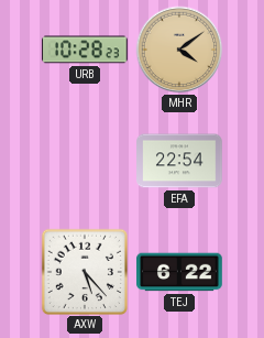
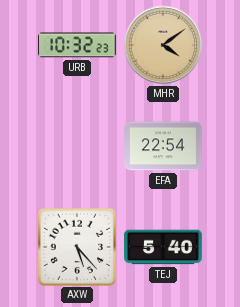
URB: 10:28 -> 10:32
TEJ: 6:22 -> 5:40
